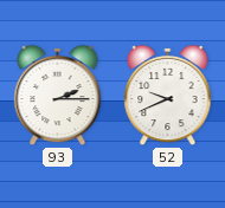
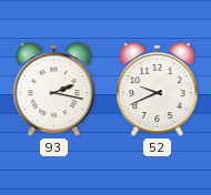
93: 2:15 -> 2:17
